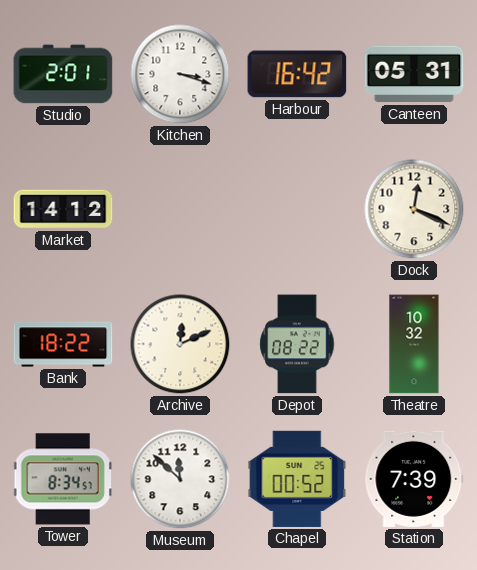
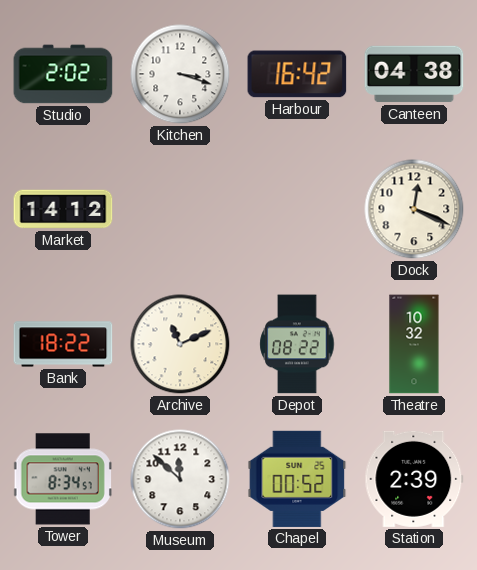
Studio: 2:01 -> 2:02
Canteen: 05:31 -> 04:38
Archive: 12:11 -> 11:11
Station: 7:39 -> 2:39
